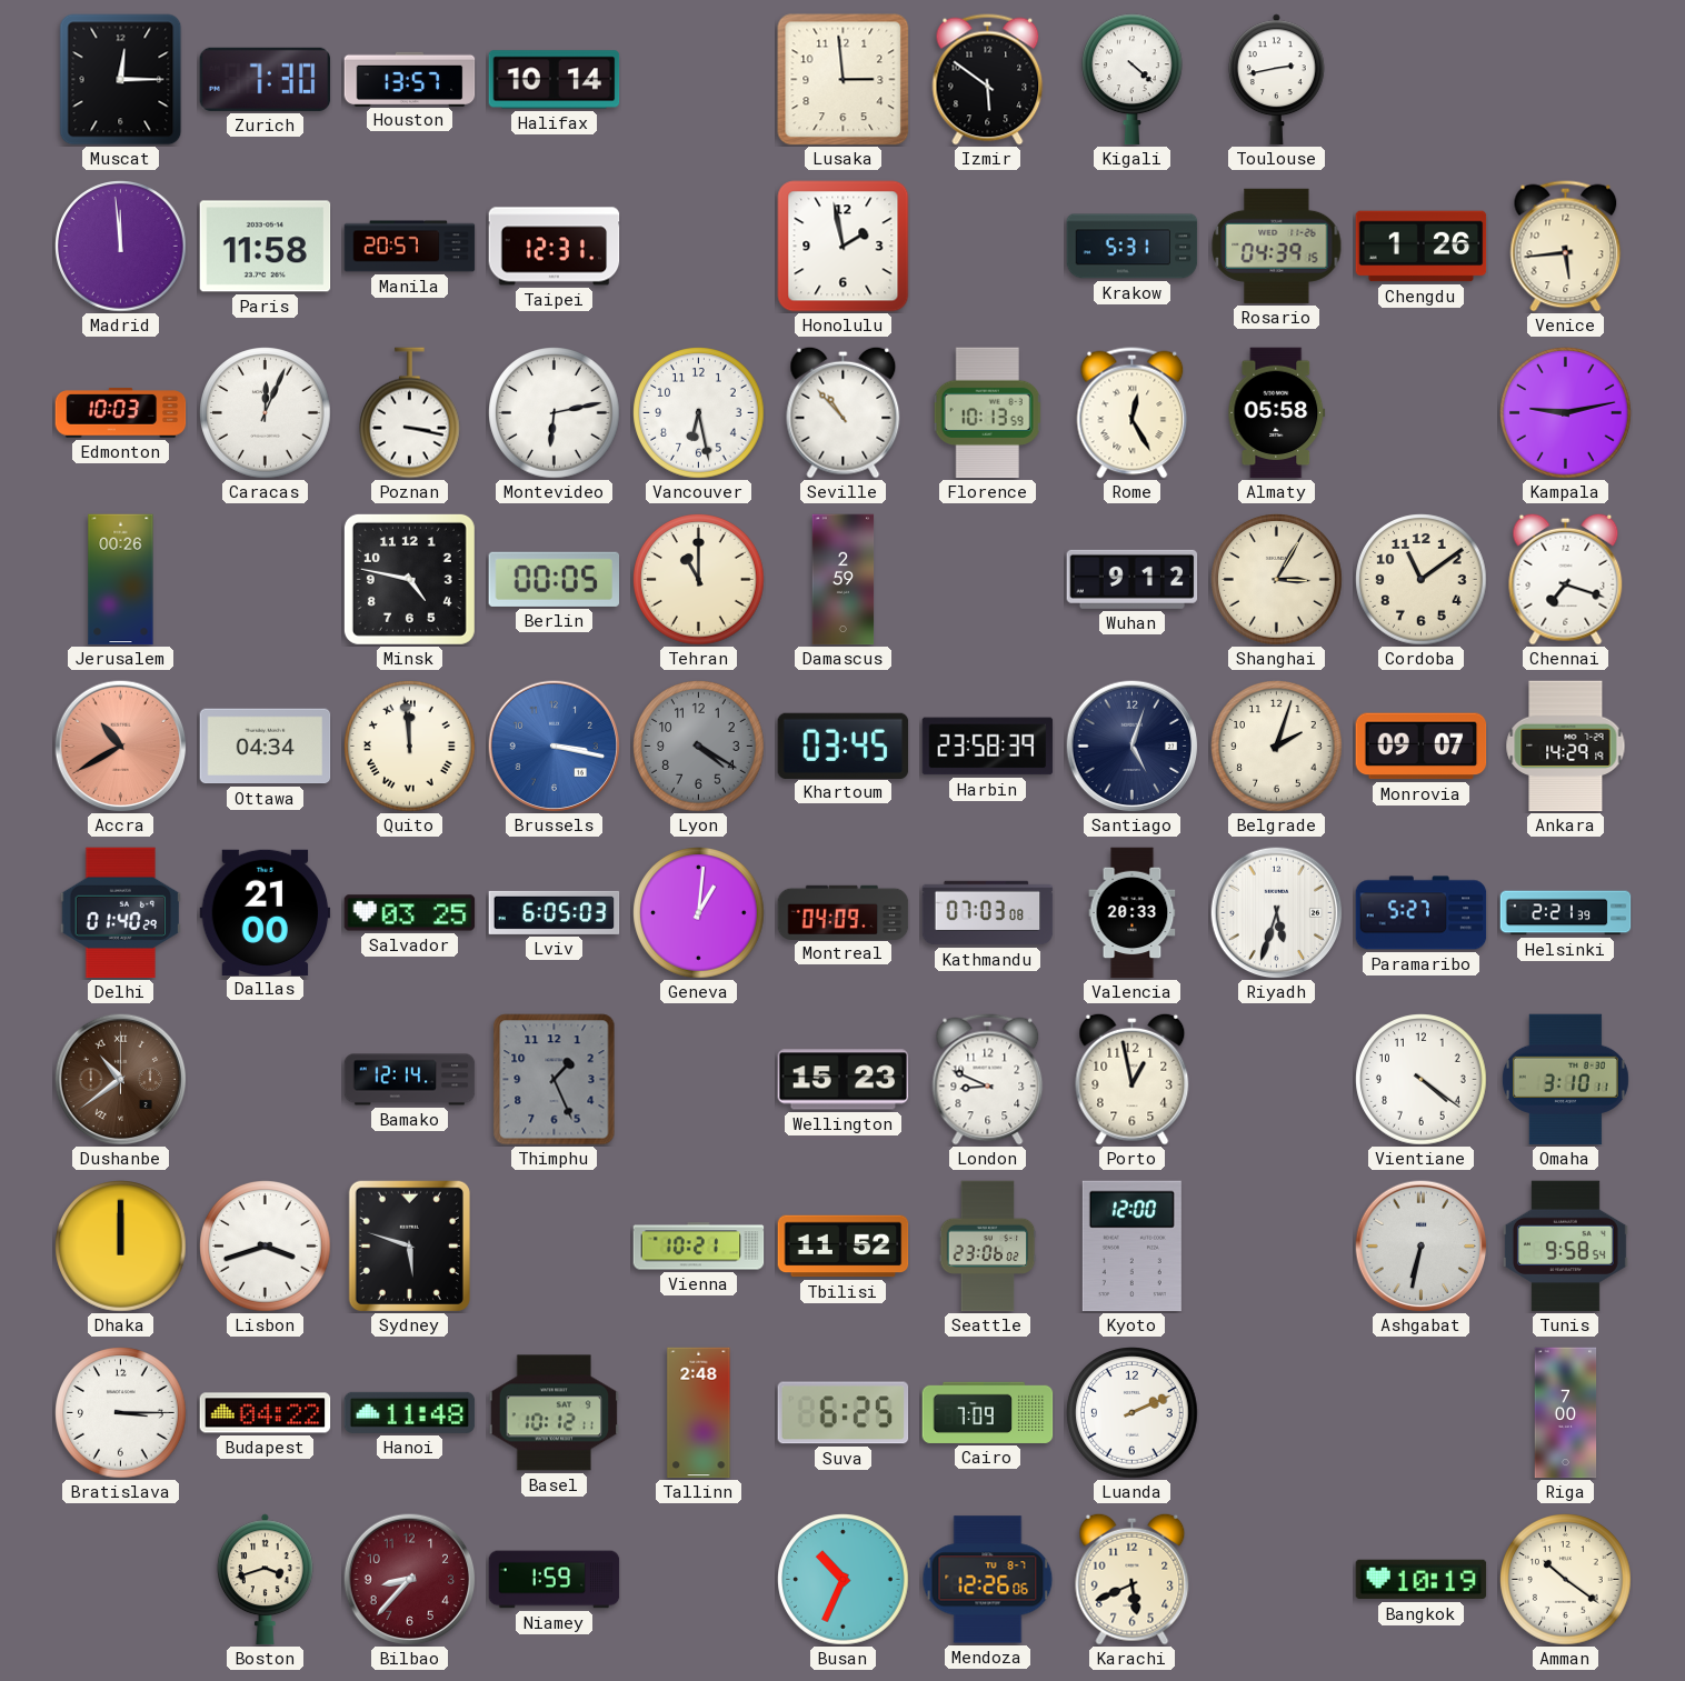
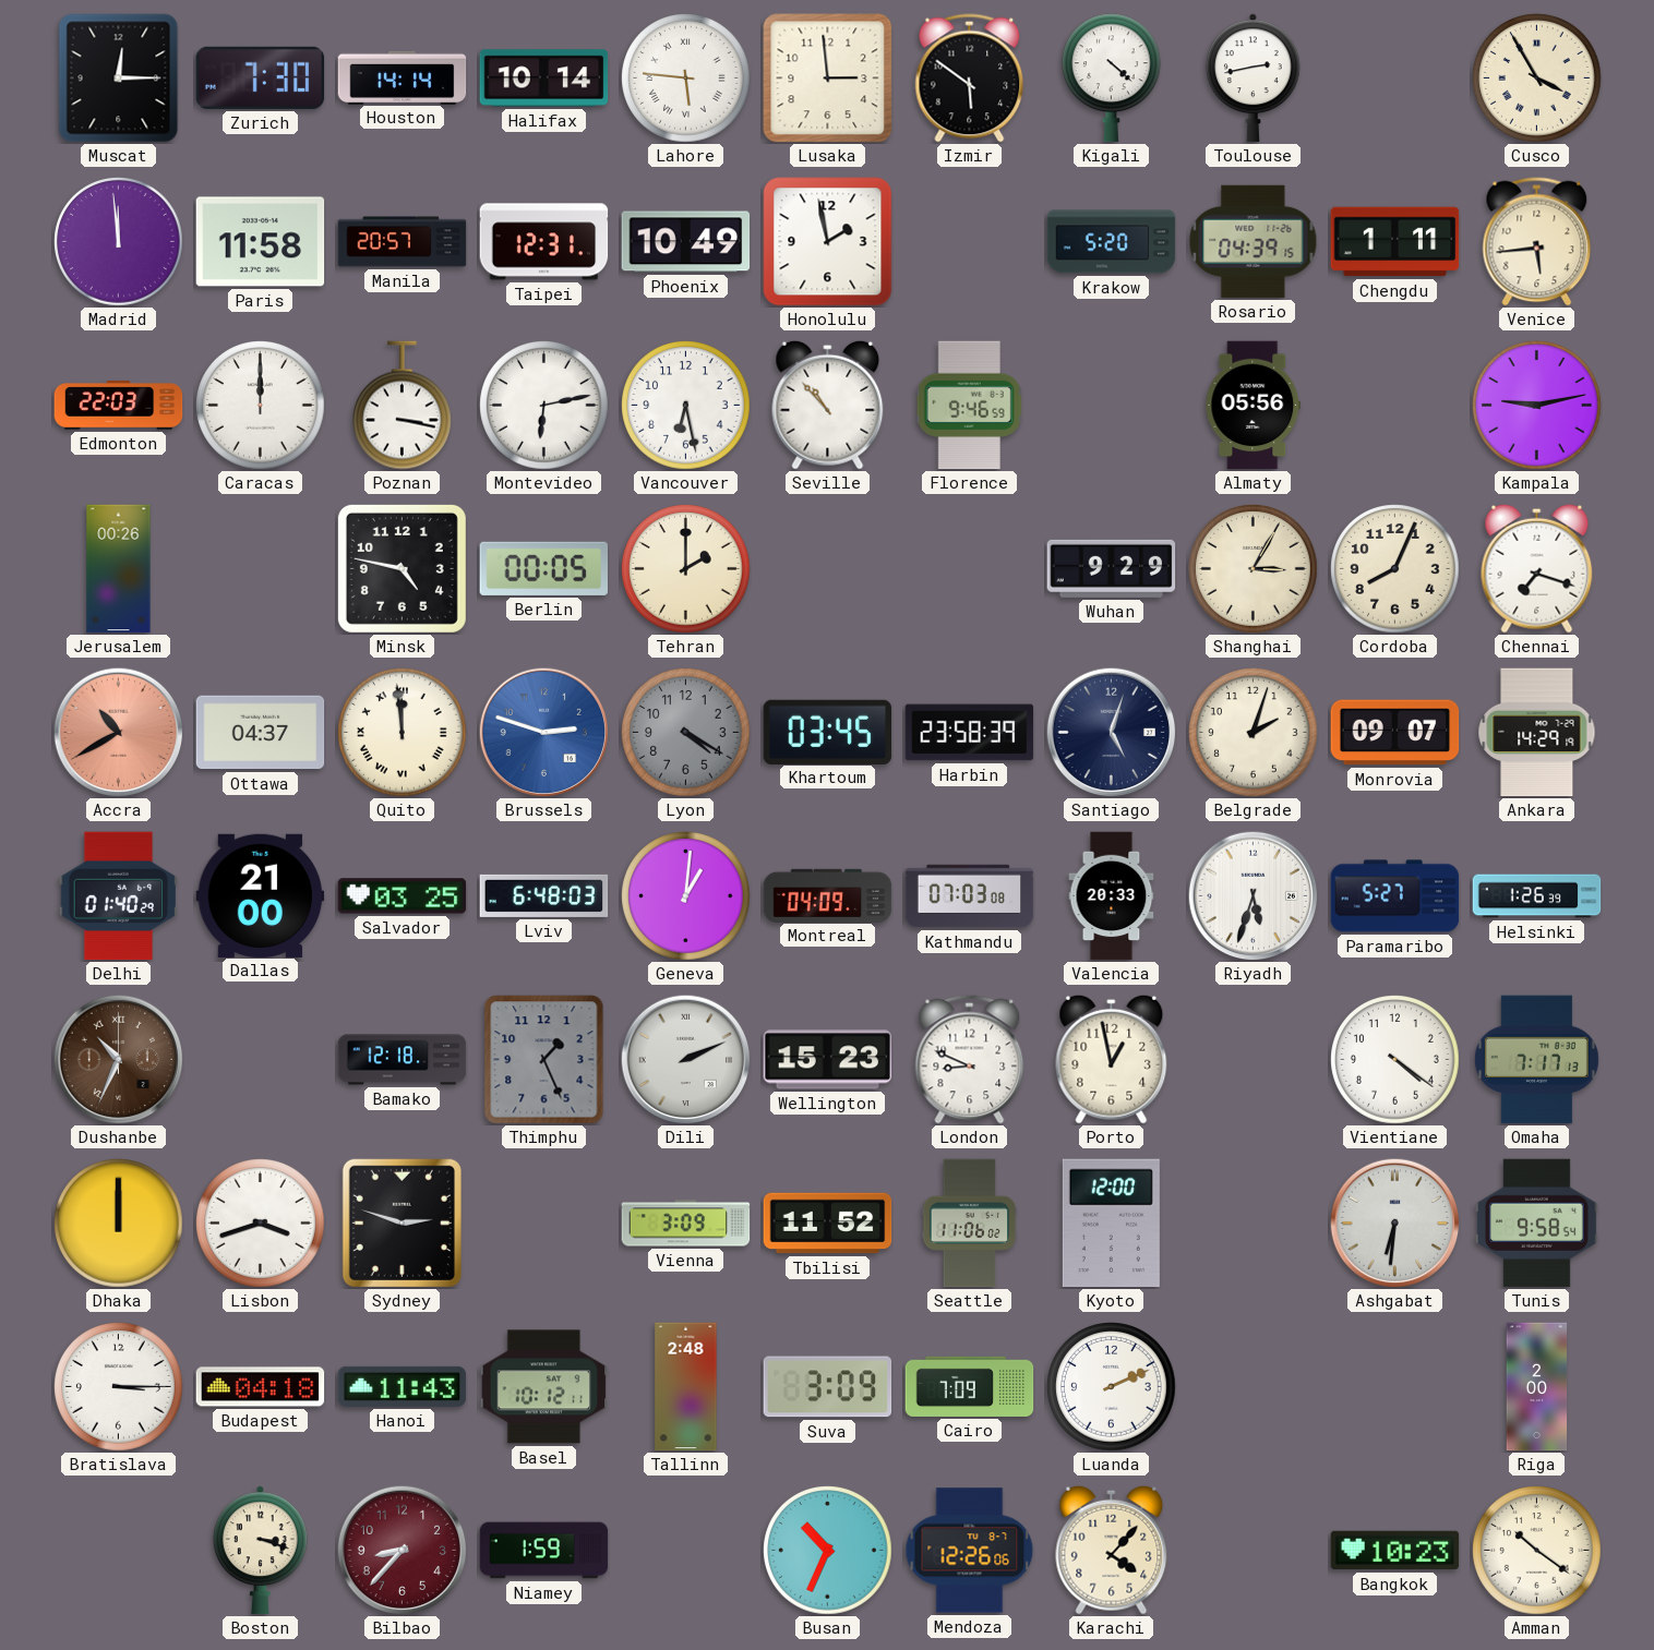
Houston: 13:57 -> 14:14
Lahore: none -> 5:46
Cusco: none -> 3:55
Phoenix: none -> 10:49
Krakow: 5:31 -> 5:20
Chengdu: 1:26 -> 1:11
Edmonton: 10:03 -> 22:03
Caracas: 12:04 -> 12:00
Florence: 10:13 -> 9:46
Rome: 12:25 -> none
Almaty: 05:58 -> 05:56
Tehran: 11:00 -> 2:00
Damascus: 2:59 -> none
Wuhan: 9:12 -> 9:29
Cordoba: 11:09 -> 8:04
Ottawa: 04:34 -> 04:37
Brussels: 3:17 -> 2:48
Lviv: 6:05 -> 6:48
Helsinki: 2:21 -> 1:26
Dushanbe: 10:39 -> 10:34
Bamako: 12:14 -> 12:18
Dili: none -> 2:11
Omaha: 3:10 -> 7:17
Sydney: 5:48 -> 2:48
Vienna: 10:21 -> 3:09
Seattle: 23:06 -> 11:06
Ashgabat: 6:32 -> 6:31
Budapest: 04:22 -> 04:18
Hanoi: 11:48 -> 11:43
Suva: 6:25 -> 3:09
Riga: 7:00 -> 2:00
Boston: 3:42 -> 3:18
Karachi: 5:41 -> 4:07
Bangkok: 10:19 -> 10:23
